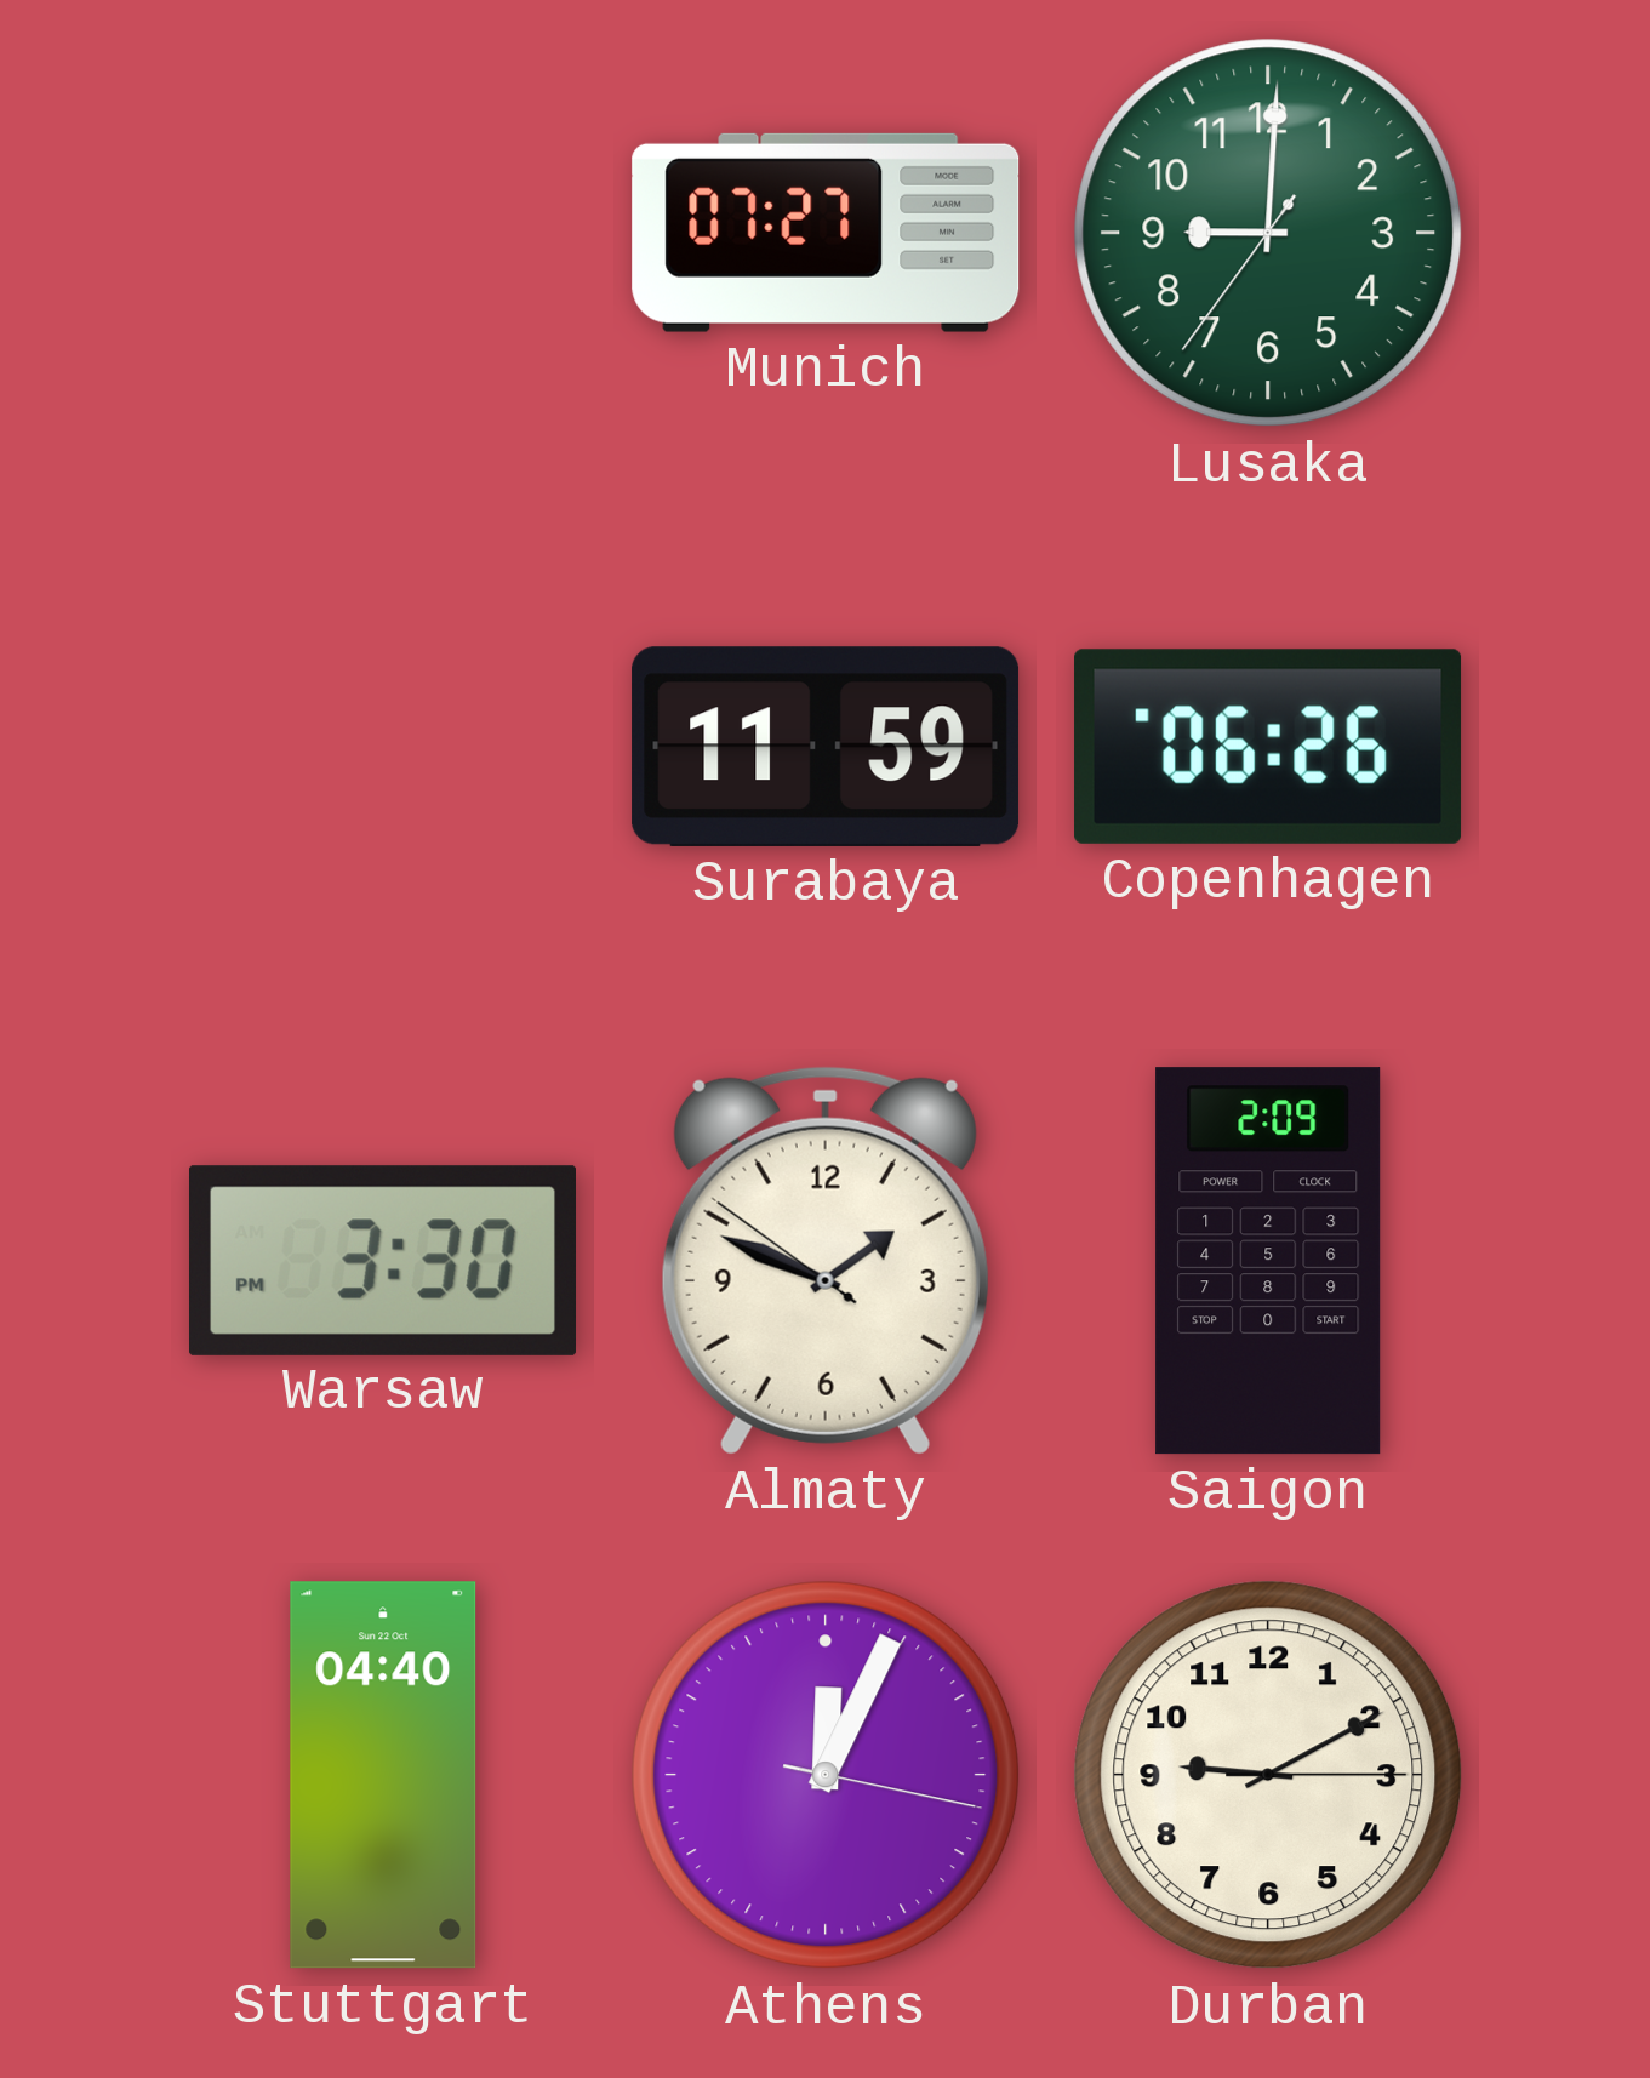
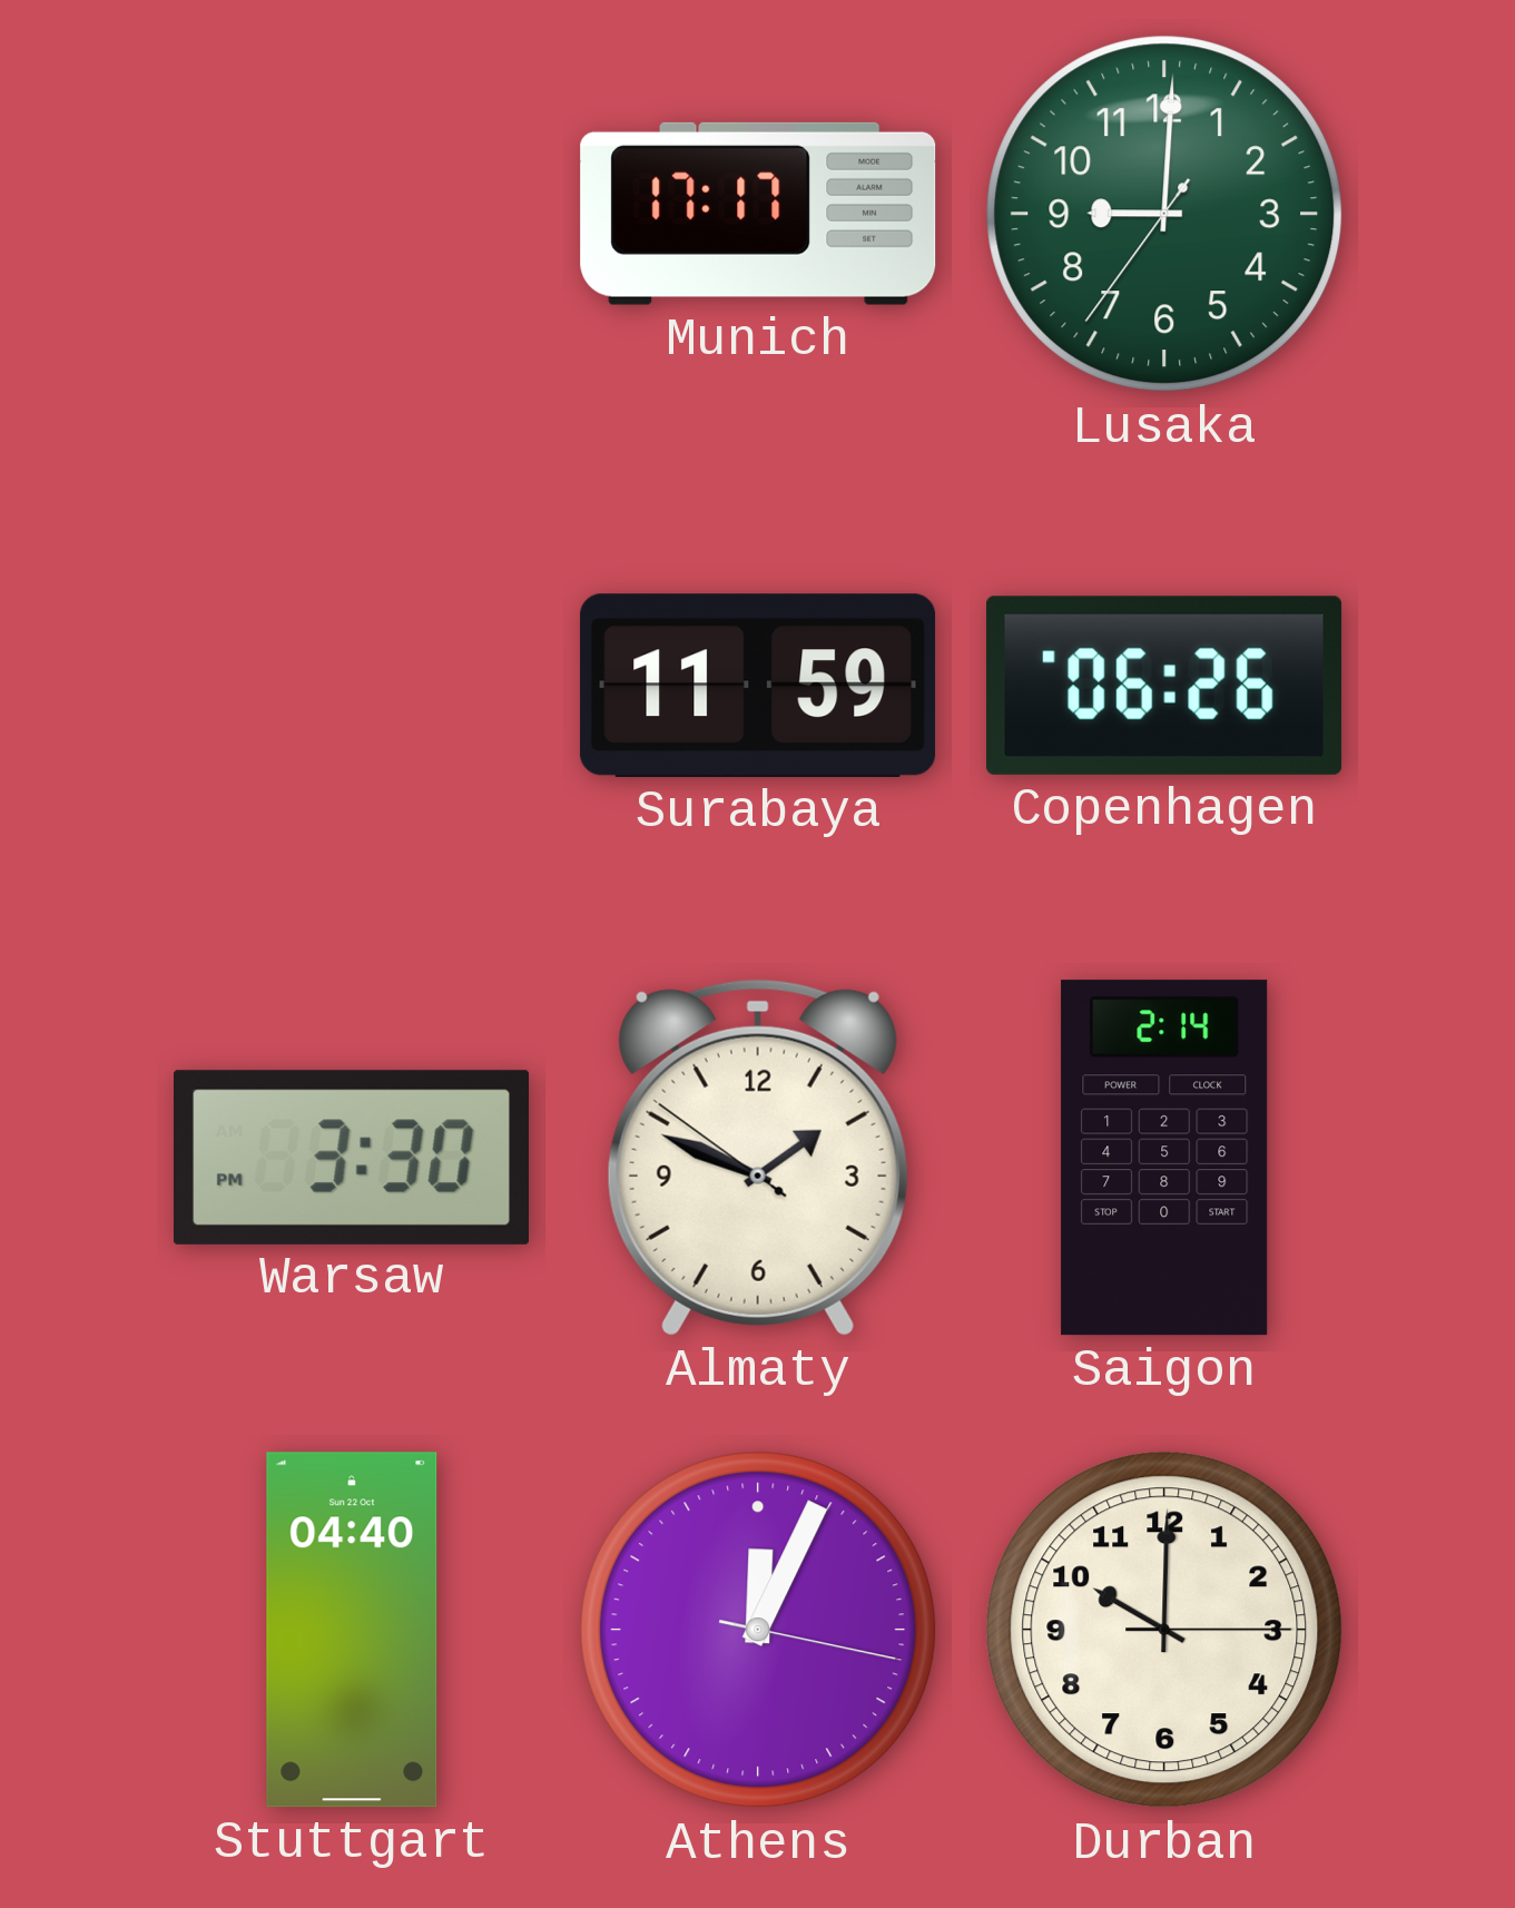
Munich: 07:27 -> 17:17
Saigon: 2:09 -> 2:14
Durban: 9:10 -> 10:00
